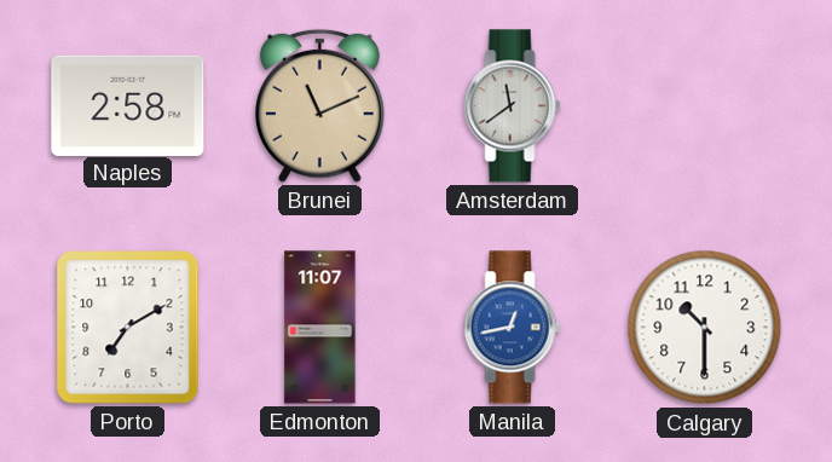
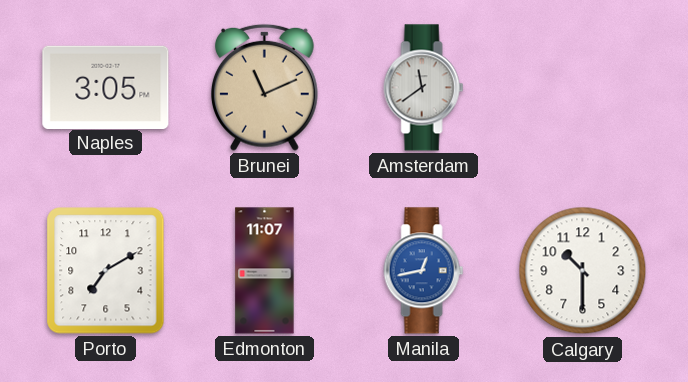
Naples: 2:58 -> 3:05
